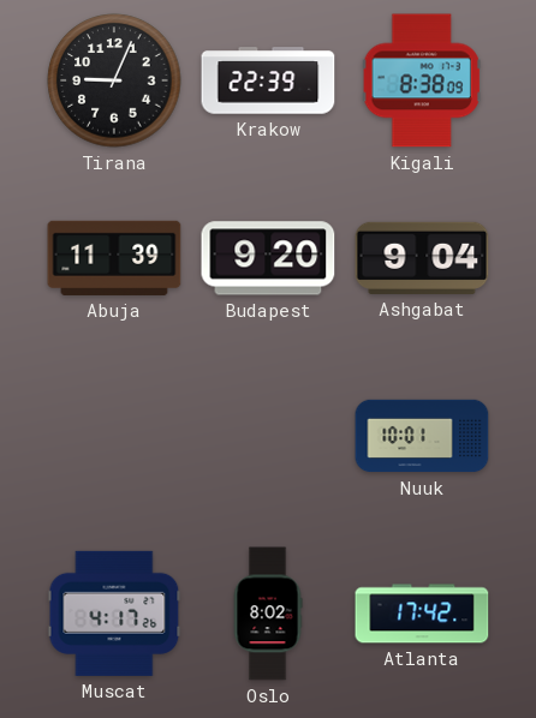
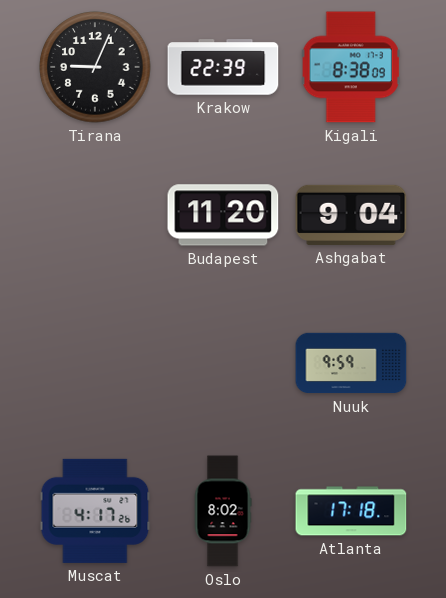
Abuja: 11:39 -> none
Budapest: 9:20 -> 11:20
Nuuk: 10:01 -> 9:59
Atlanta: 17:42 -> 17:18
